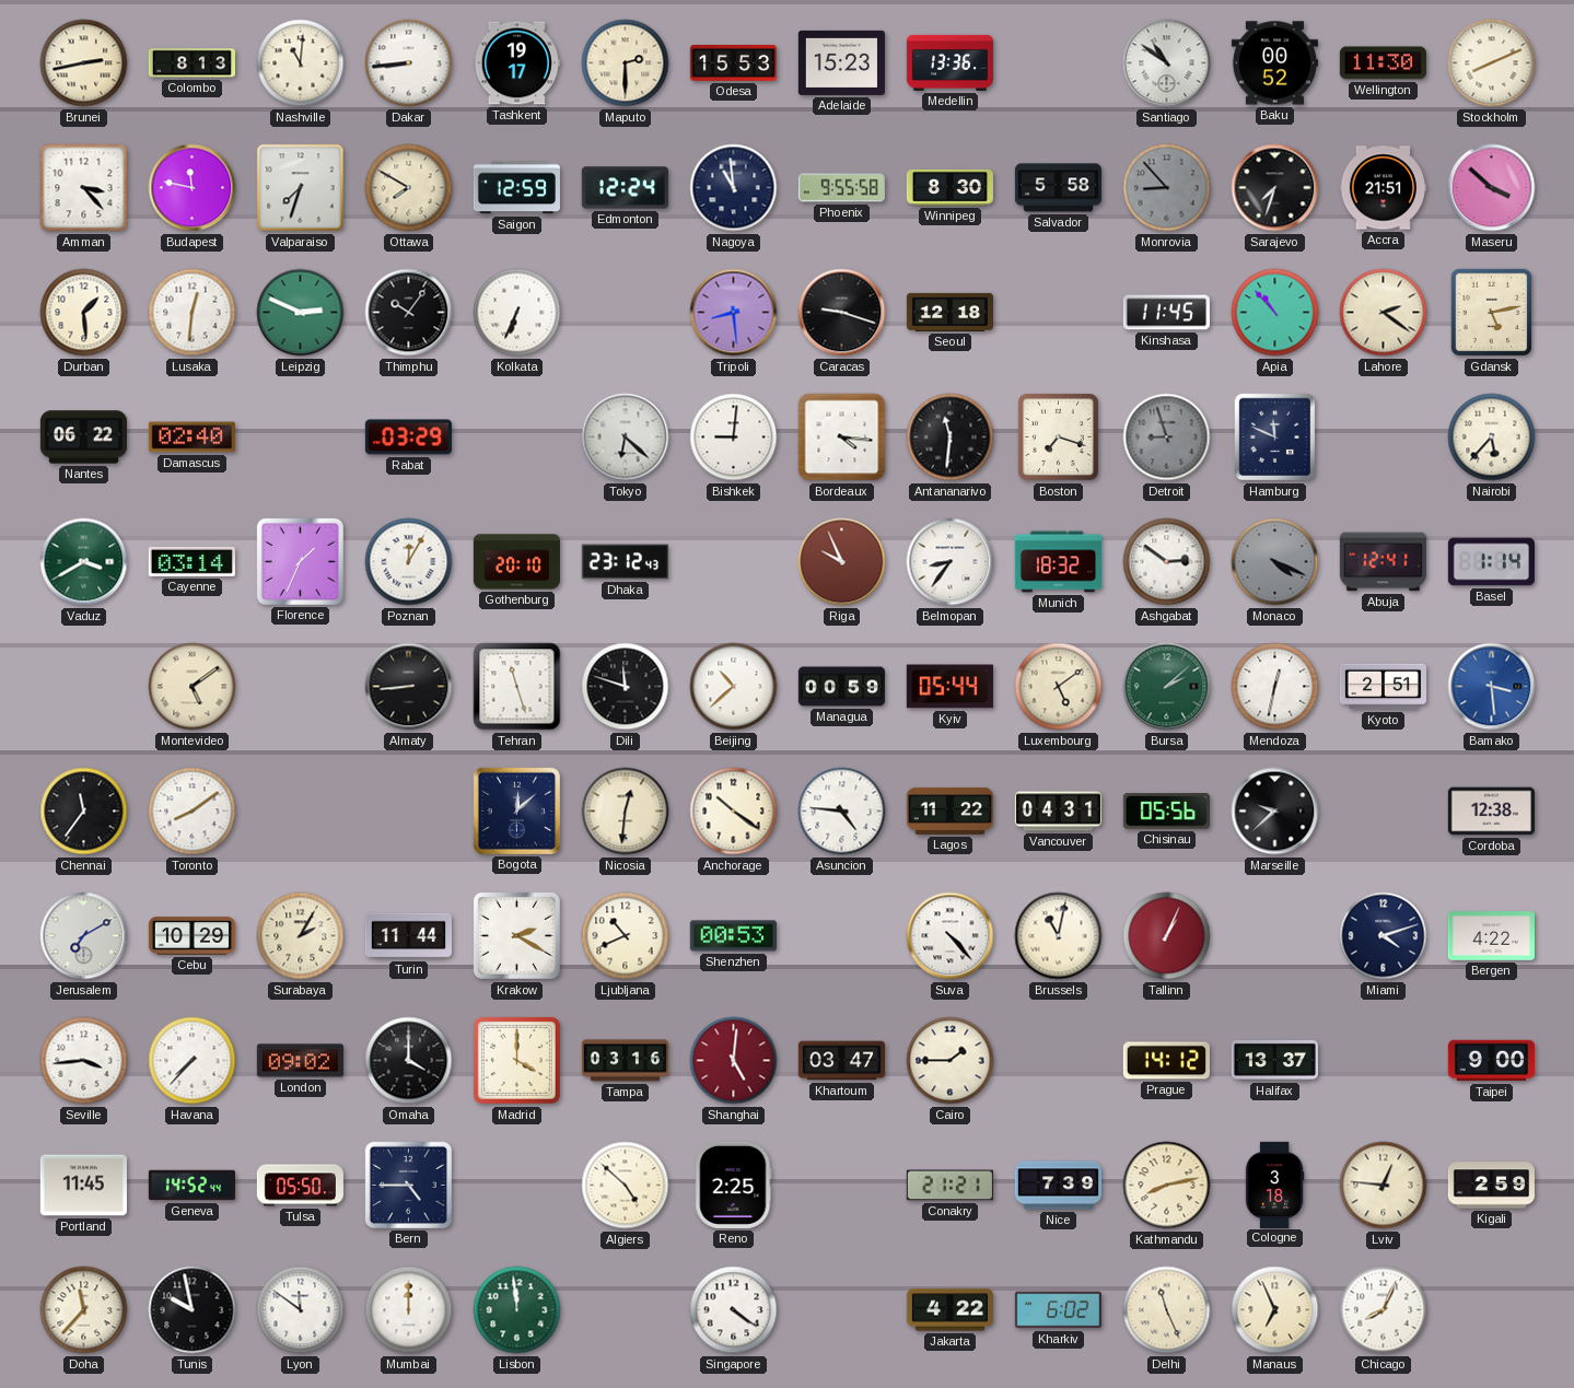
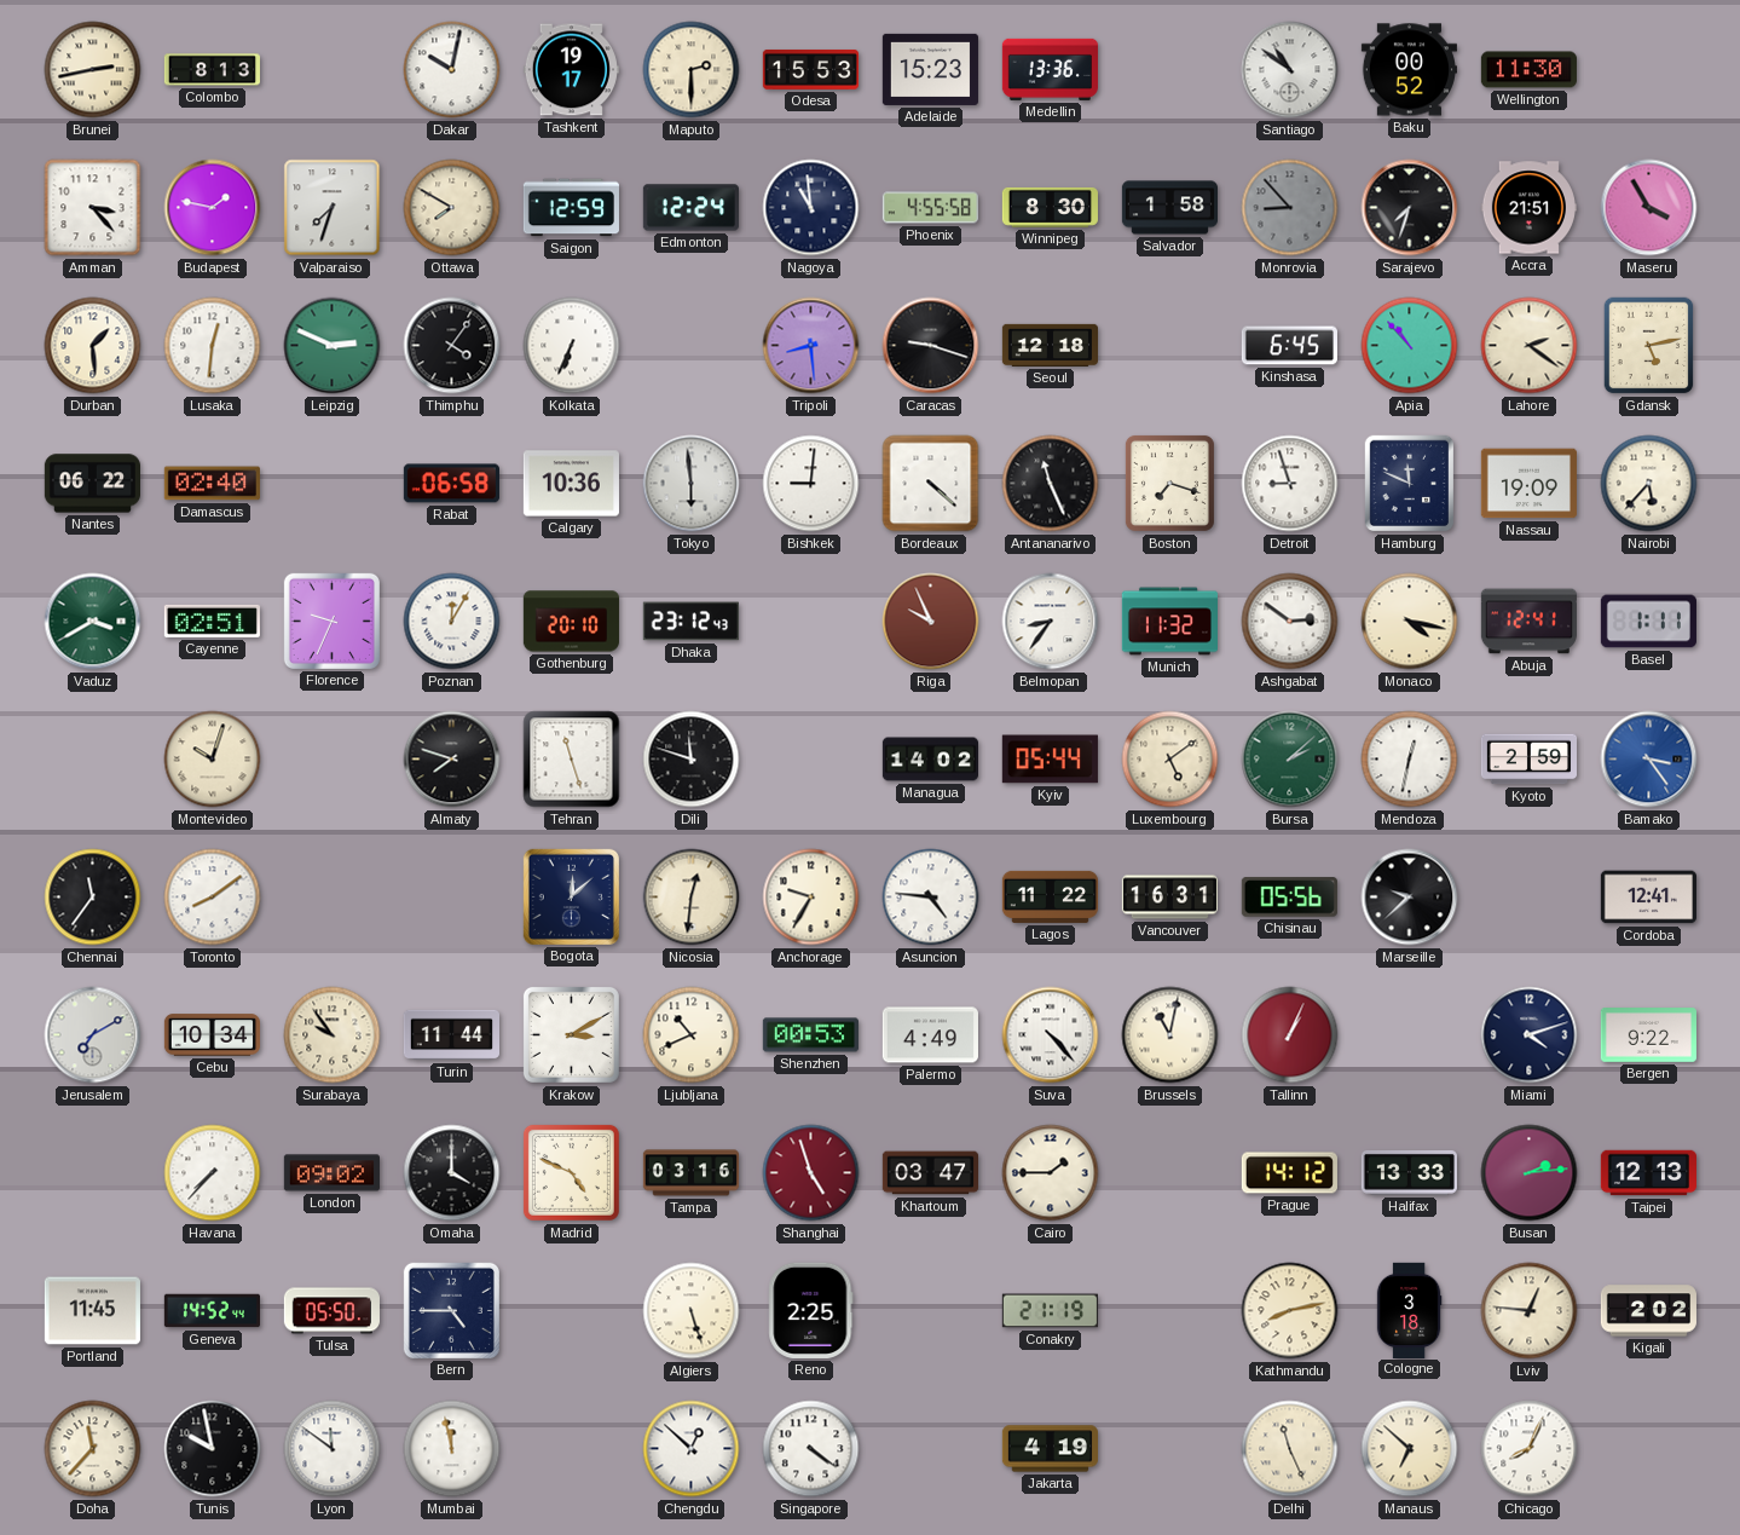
Nashville: 11:01 -> none
Dakar: 8:44 -> 10:02
Stockholm: 8:11 -> none
Budapest: 11:47 -> 1:47
Phoenix: 9:55 -> 4:55
Salvador: 5:58 -> 1:58
Maseru: 3:52 -> 3:55
Thimphu: 10:06 -> 4:06
Kinshasa: 11:45 -> 6:45
Rabat: 03:29 -> 06:58
Calgary: none -> 10:36
Tokyo: 6:22 -> 5:59
Bordeaux: 4:16 -> 4:22
Antananarivo: 11:31 -> 11:26
Detroit dial: grey -> white
Nassau: none -> 19:09
Cayenne: 03:14 -> 02:51
Florence: 1:34 -> 9:34
Munich: 18:32 -> 11:32
Monaco: 4:19 -> 4:17
Monaco dial: grey -> cream
Basel: 1:14 -> 1:11
Montevideo: 5:09 -> 10:03
Almaty: 8:44 -> 7:48
Beijing: 10:38 -> none
Managua: 00:59 -> 14:02
Kyoto: 2:51 -> 2:59
Bamako: 3:29 -> 3:24
Anchorage: 10:21 -> 9:35
Vancouver: 04:31 -> 16:31
Cordoba: 12:38 -> 12:41
Cebu: 10:29 -> 10:34
Surabaya: 2:05 -> 9:54
Krakow: 2:20 -> 3:10
Palermo: none -> 4:49
Bergen: 4:22 -> 9:22
Seville: 3:44 -> none
Madrid: 4:00 -> 4:49
Shanghai: 5:01 -> 4:57
Halifax: 13:37 -> 13:33
Busan: none -> 2:14
Taipei: 9:00 -> 12:13
Algiers: 4:52 -> 5:27
Conakry: 21:21 -> 21:19
Nice: 7:39 -> none
Kigali: 2:59 -> 2:02
Mumbai: 12:00 -> 11:58
Lisbon: 11:59 -> none
Chengdu: none -> 12:52
Jakarta: 4:22 -> 4:19
Kharkiv: 6:02 -> none
Manaus: 6:56 -> 6:52
